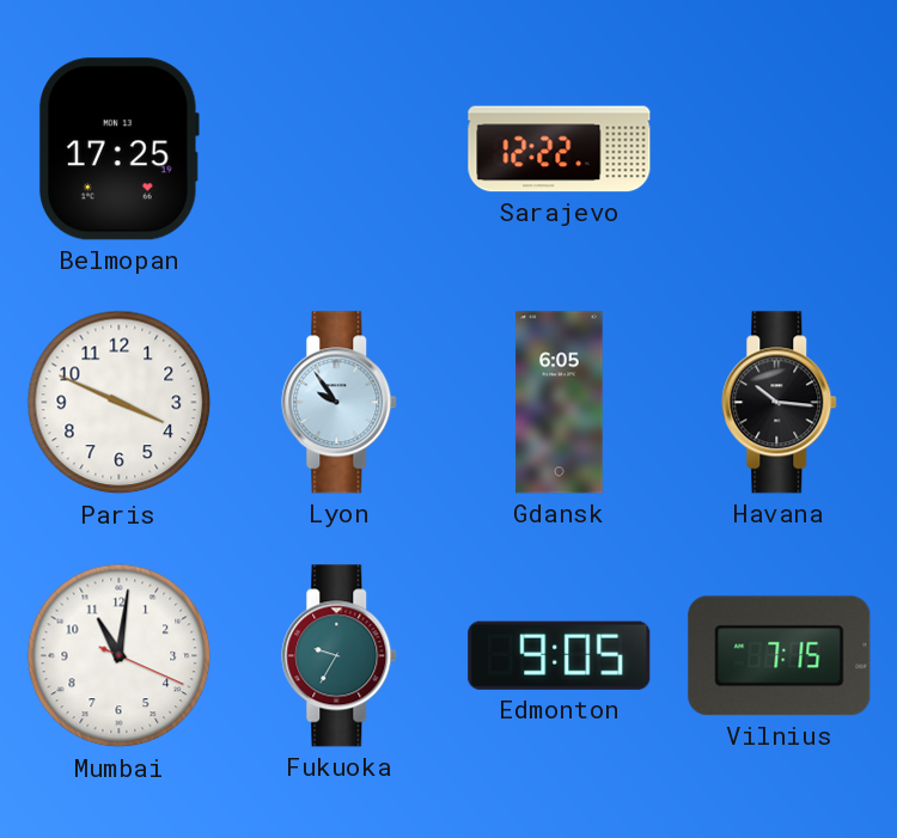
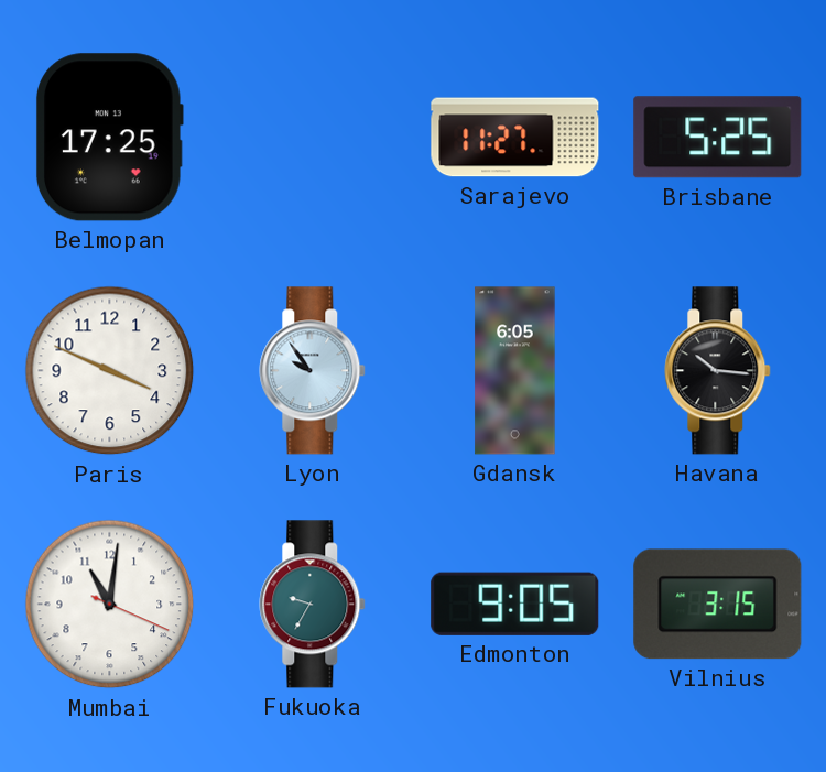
Sarajevo: 12:22 -> 11:27
Brisbane: none -> 5:25
Vilnius: 7:15 -> 3:15
